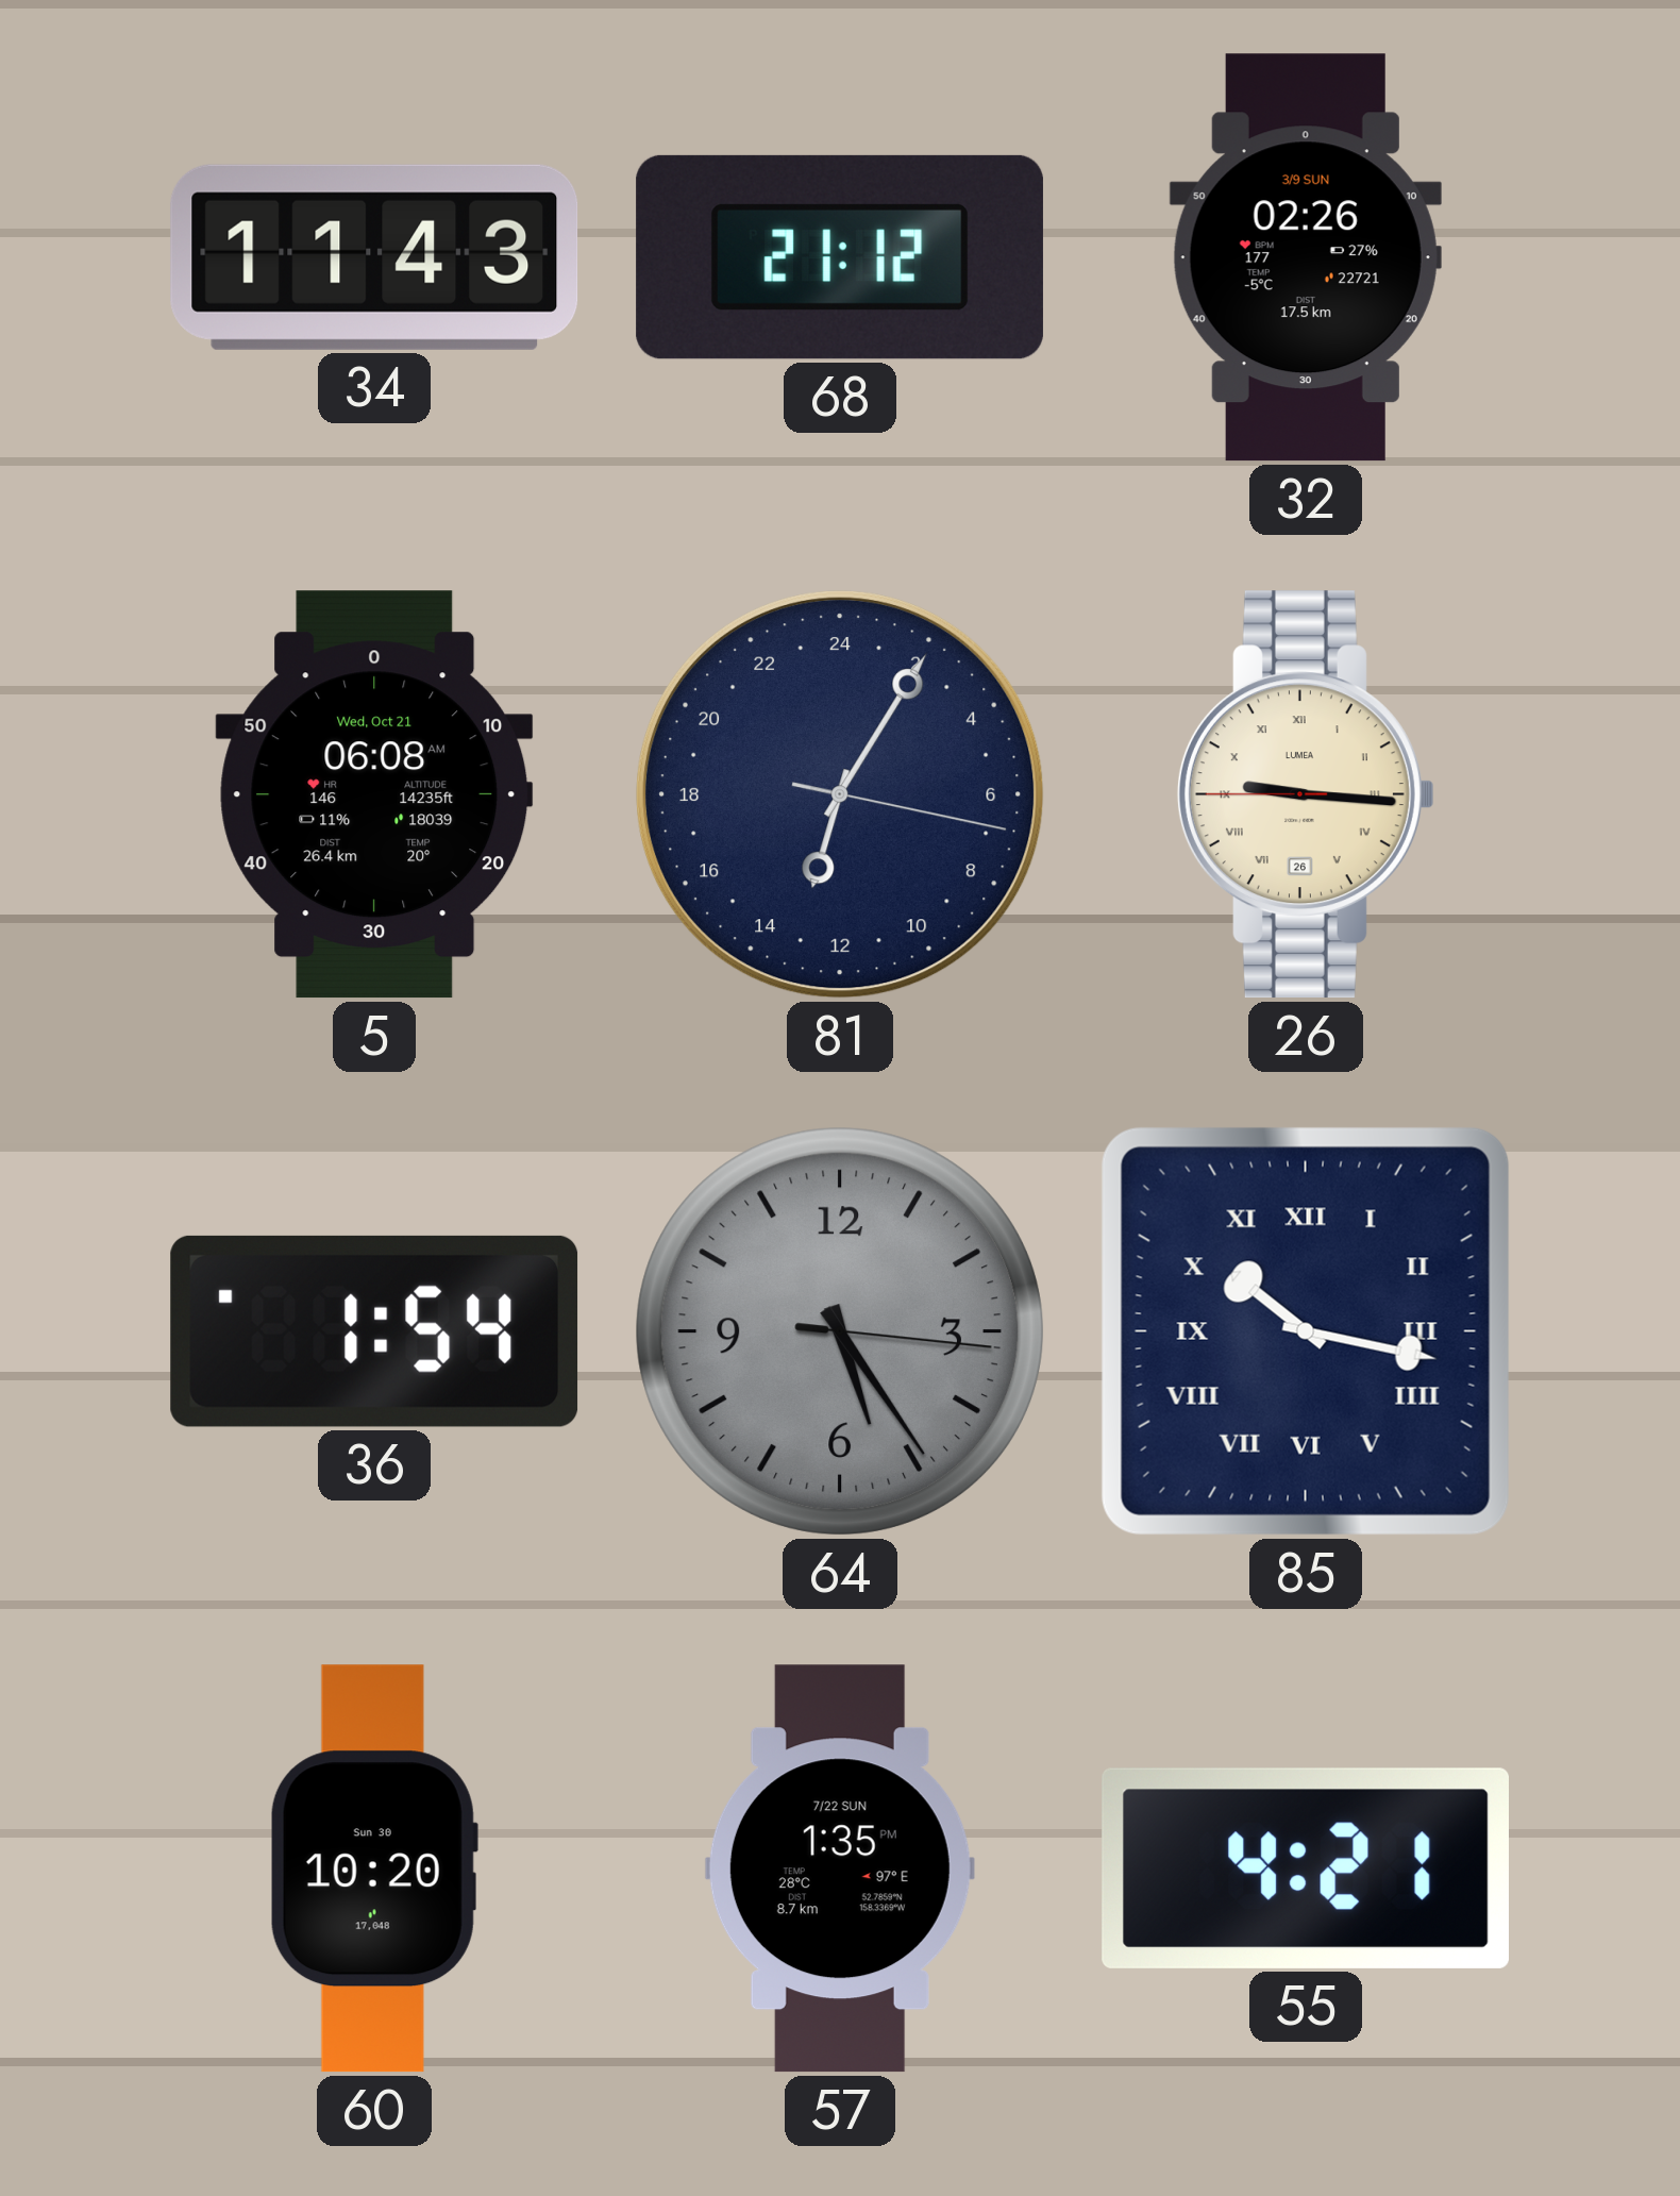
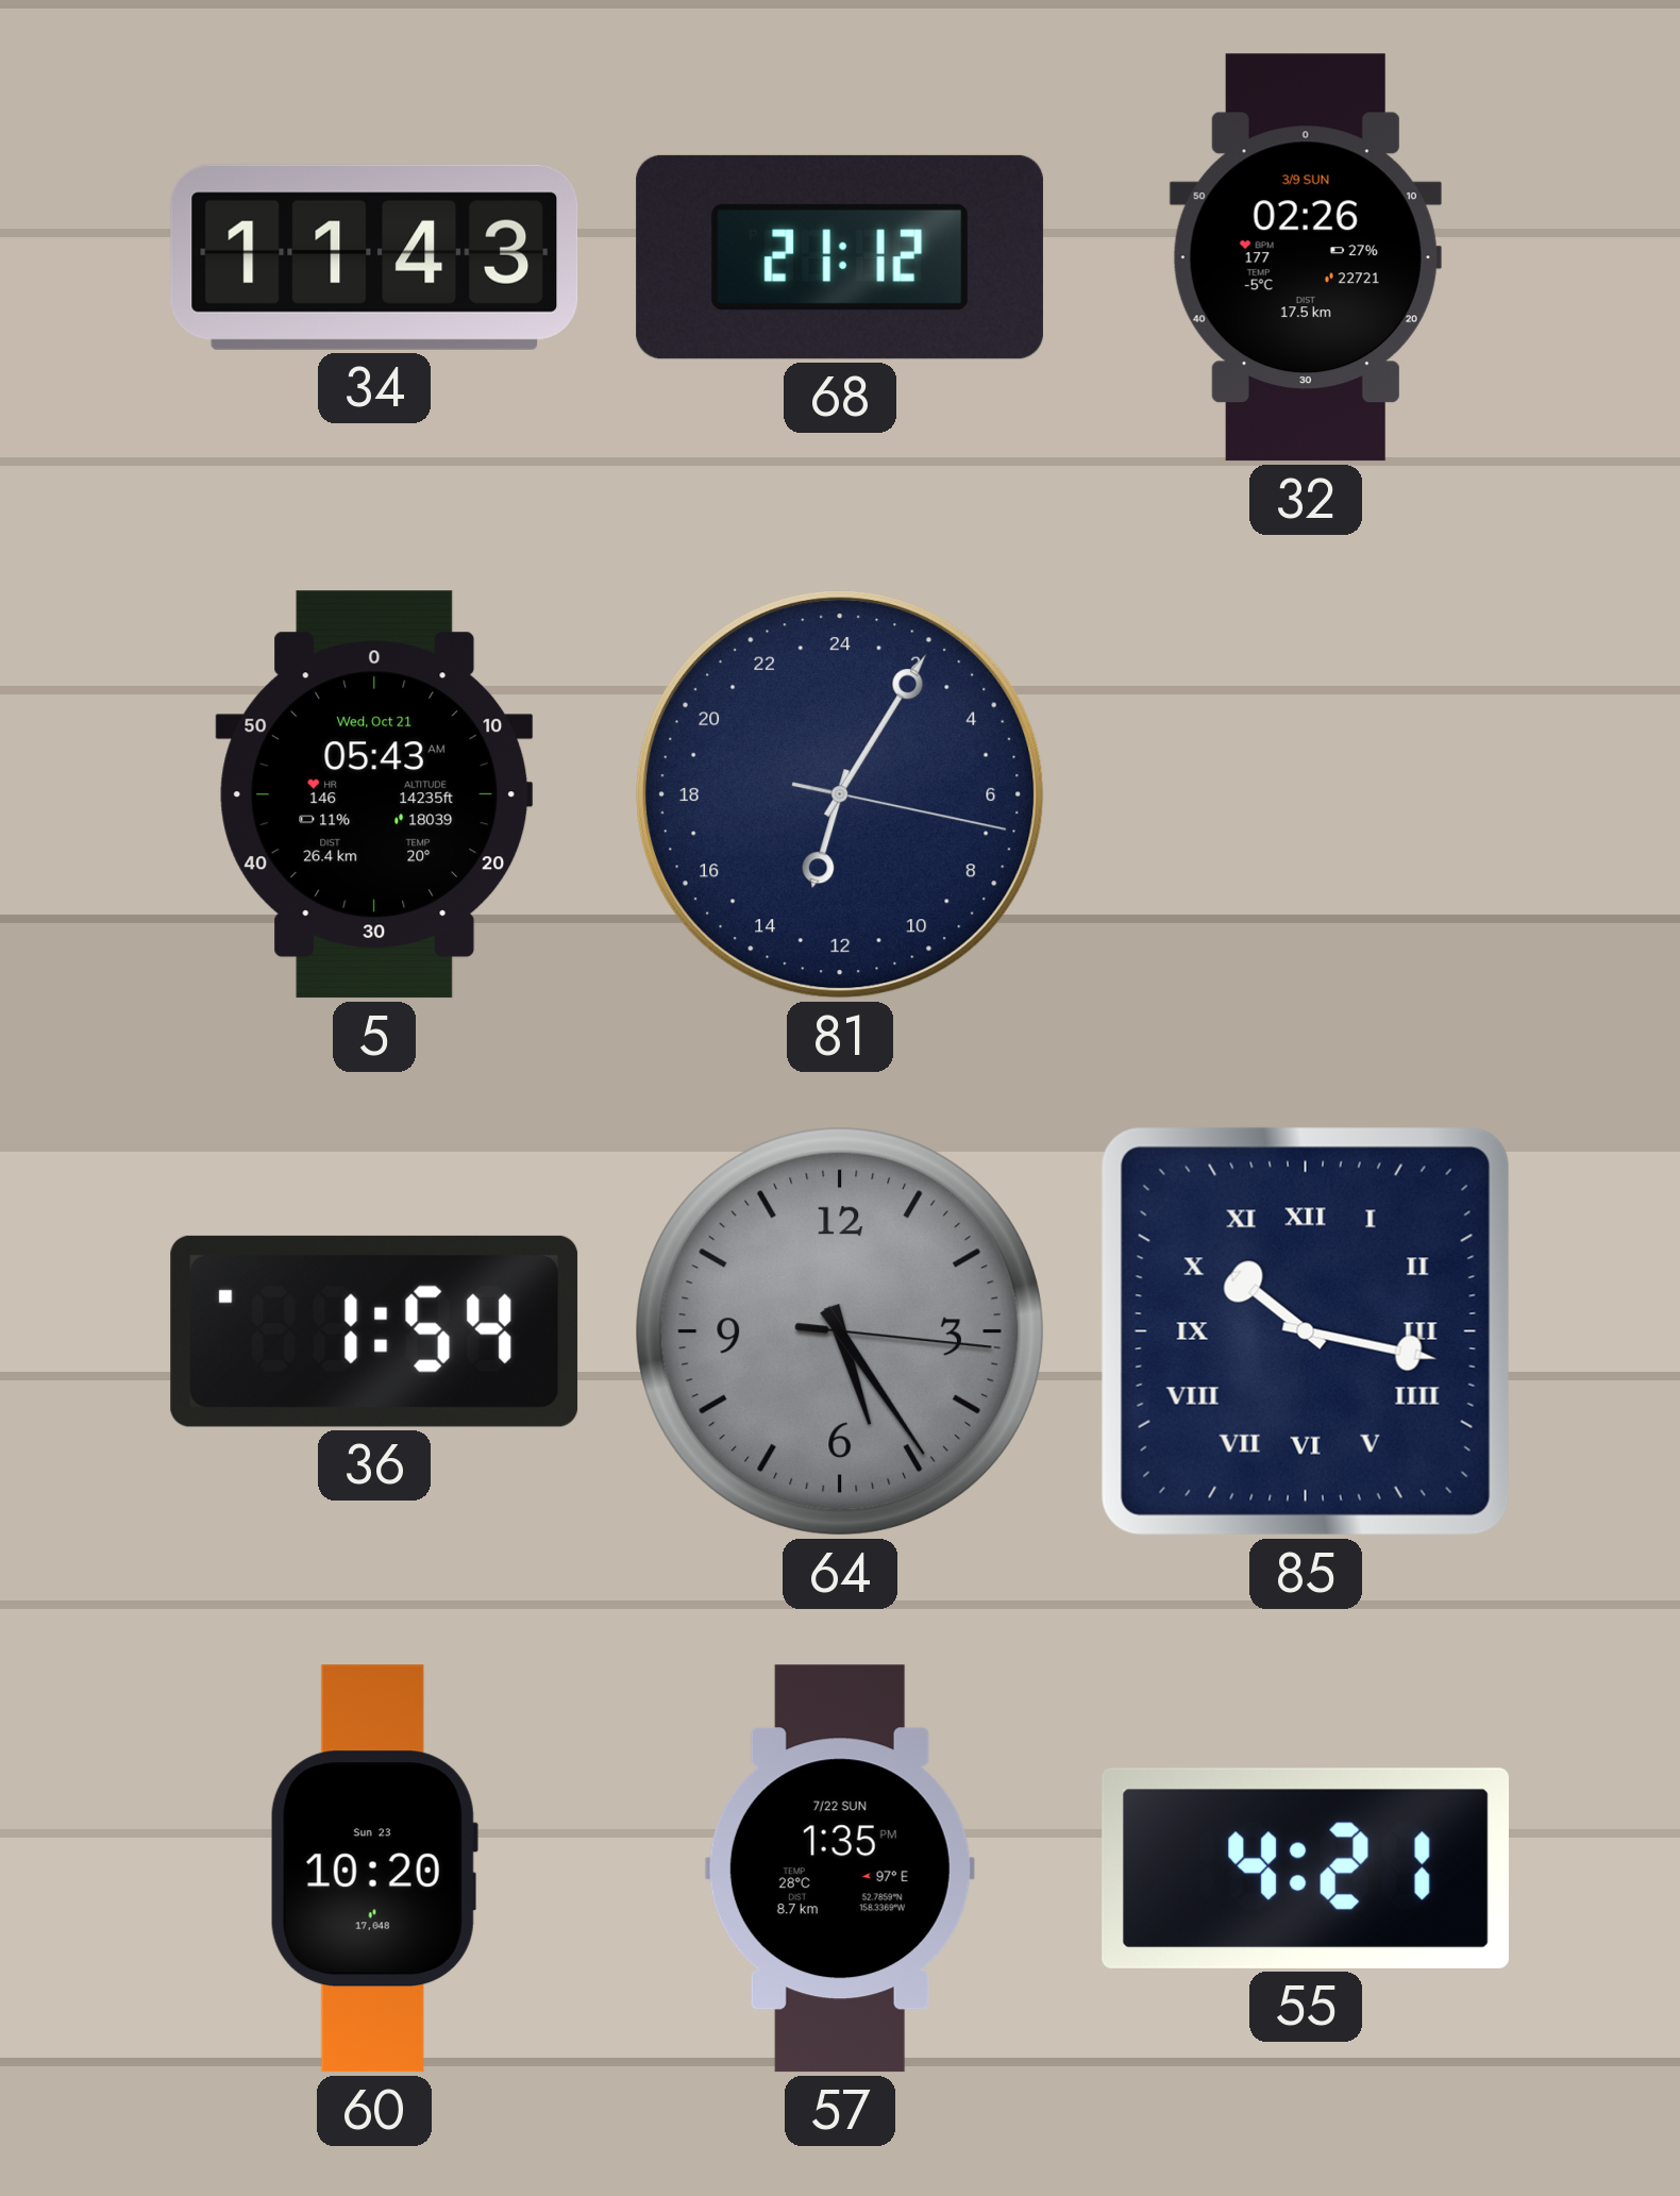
5: 06:08 -> 05:43
26: 9:15 -> none
60 date: Sun 30 -> Sun 23
